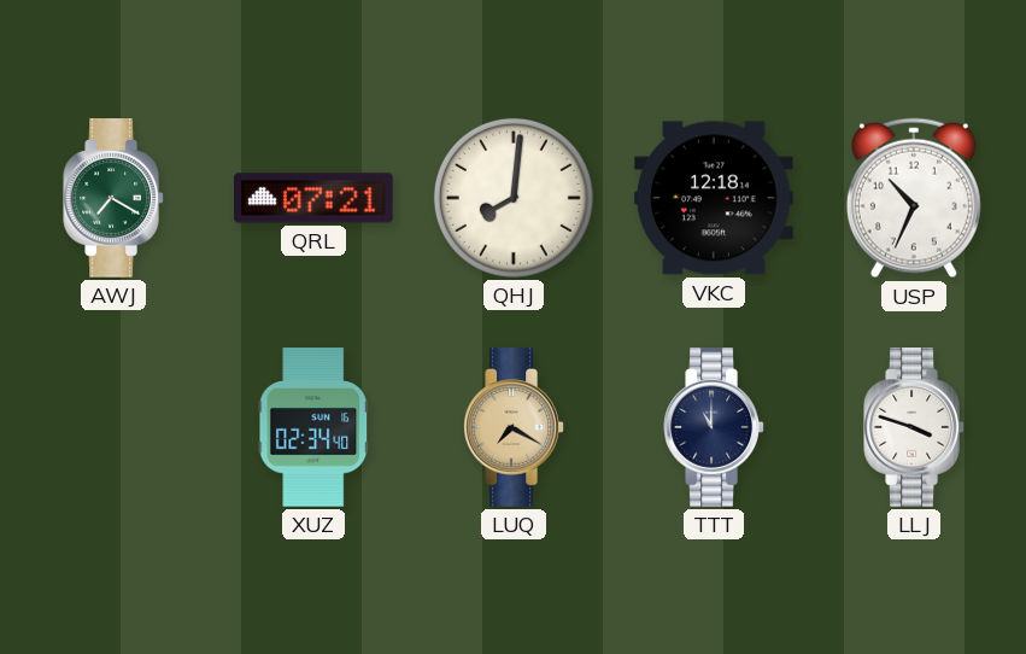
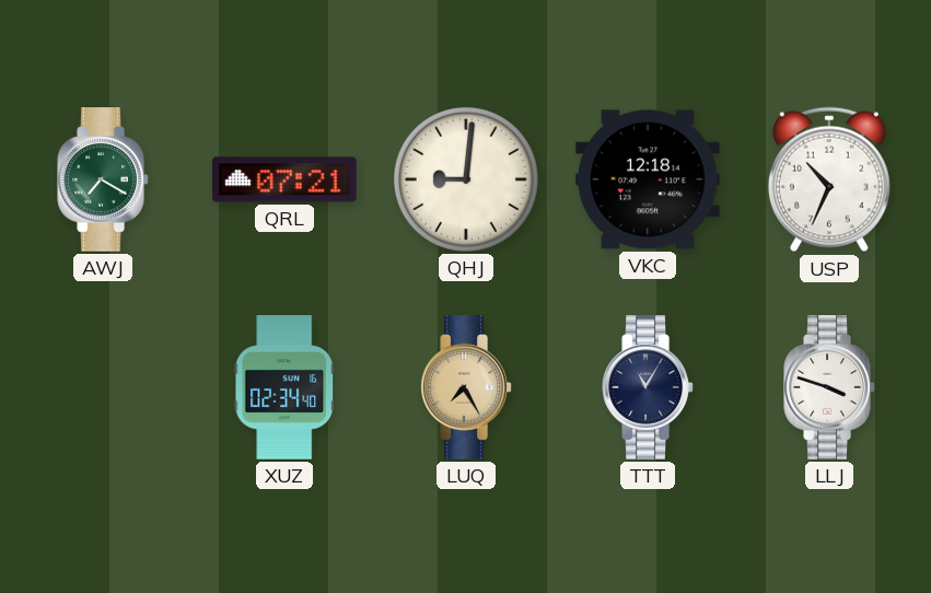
QHJ: 8:01 -> 9:01
LUQ: 7:20 -> 7:25
TTT: 11:00 -> 11:05
